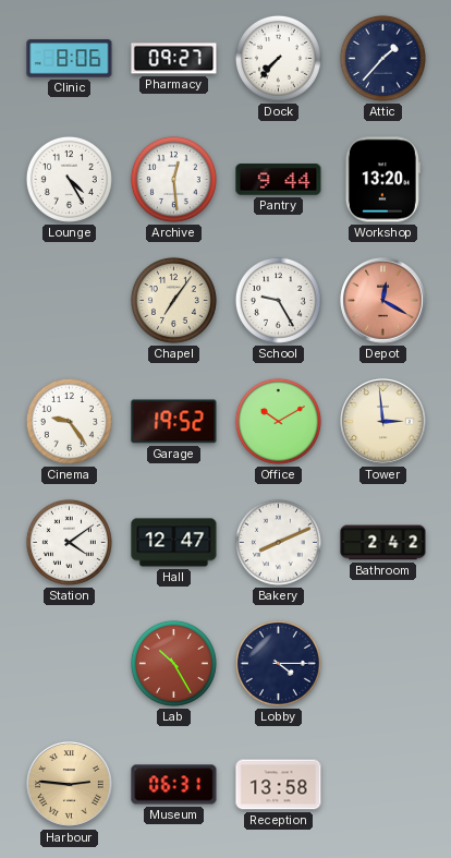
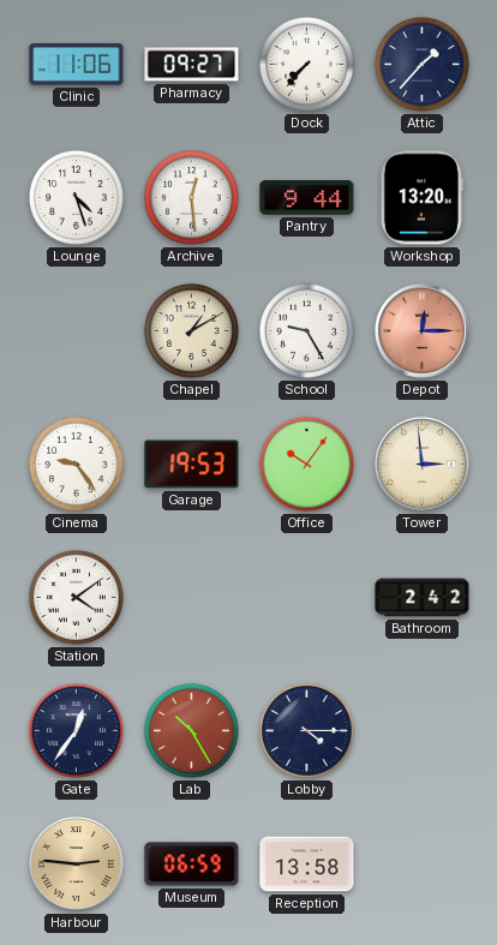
Clinic: 8:06 -> 11:06
Lounge: 4:25 -> 4:27
Chapel: 7:06 -> 1:10
Depot: 12:20 -> 12:15
Garage: 19:52 -> 19:53
Office: 10:10 -> 10:06
Hall: 12:47 -> none
Bakery: 8:11 -> none
Gate: none -> 12:36
Museum: 06:31 -> 06:59
